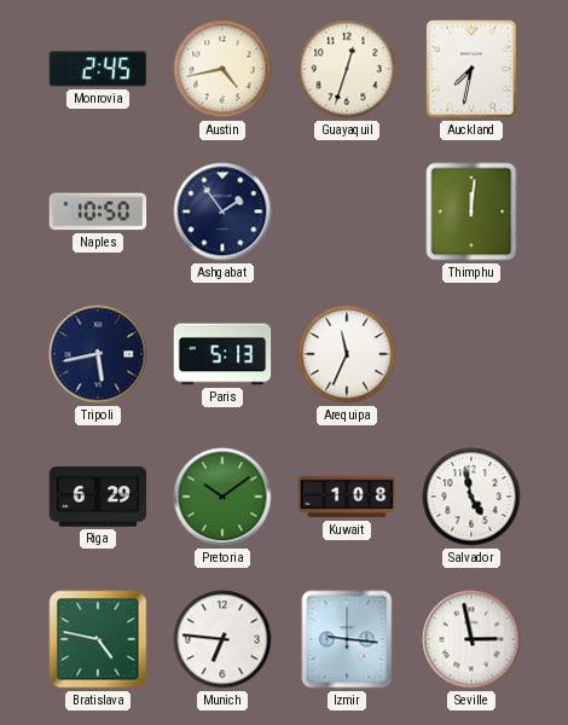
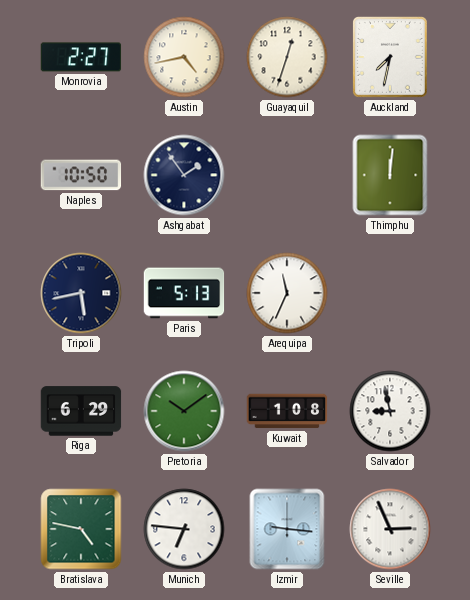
Monrovia: 2:45 -> 2:27
Salvador: 4:58 -> 8:58
Seville: 2:58 -> 2:56
